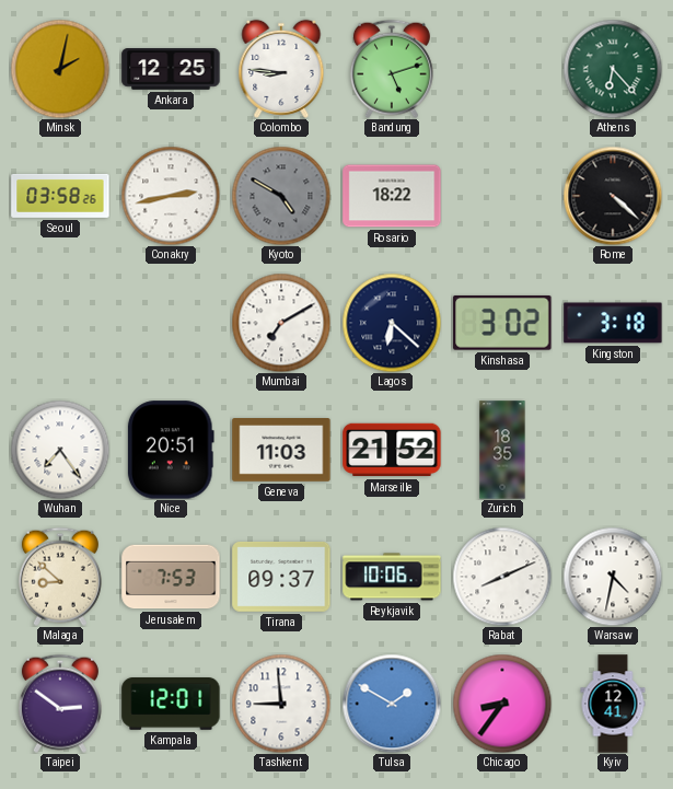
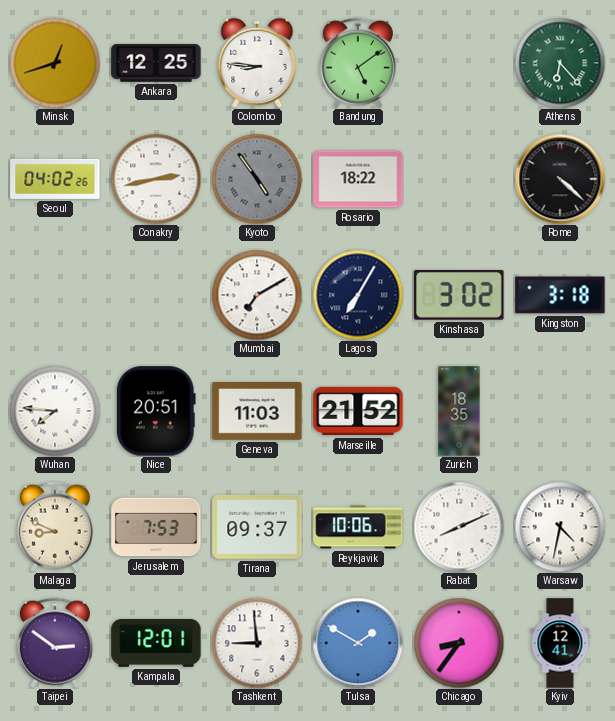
Minsk: 2:02 -> 12:42
Bandung: 5:12 -> 5:09
Seoul: 03:58 -> 04:02
Kyoto: 4:50 -> 4:54
Lagos: 6:22 -> 7:05
Wuhan: 7:24 -> 7:46
Malaga: 8:52 -> 8:49
